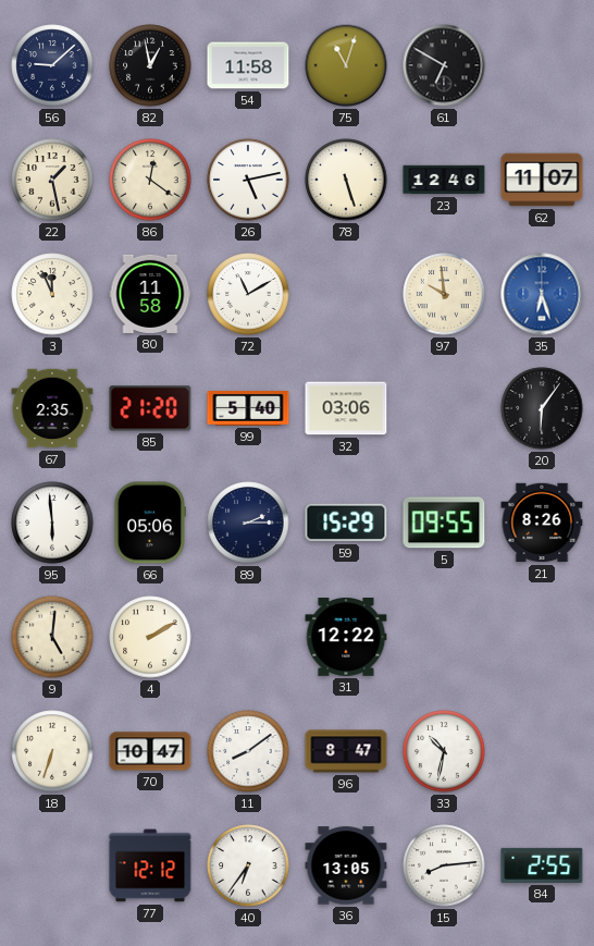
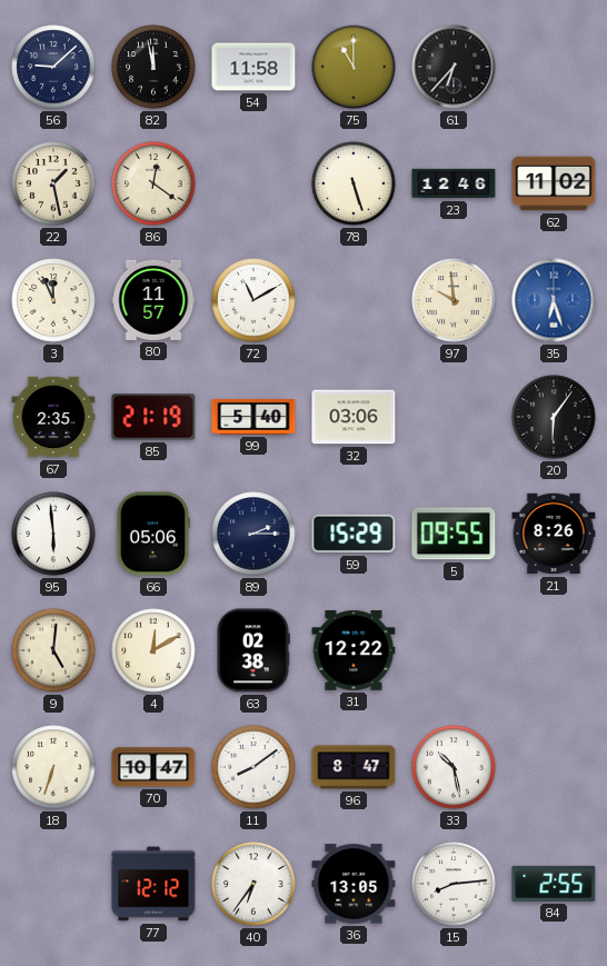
82: 12:58 -> 11:58
75: 11:03 -> 11:00
61: 6:50 -> 6:37
26: 5:13 -> none
62: 11:07 -> 11:02
80: 11:58 -> 11:57
85: 21:20 -> 21:19
4: 2:10 -> 12:10
63: none -> 02:38
33: 10:32 -> 10:28
